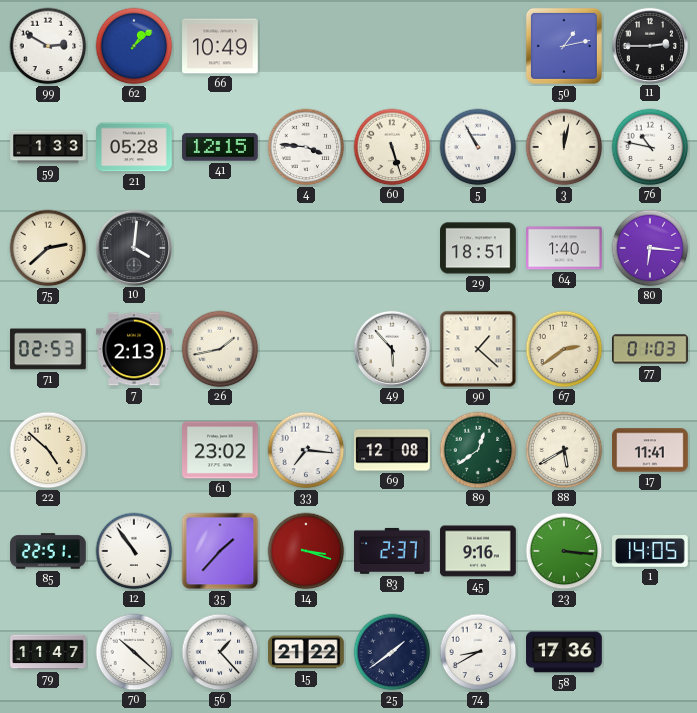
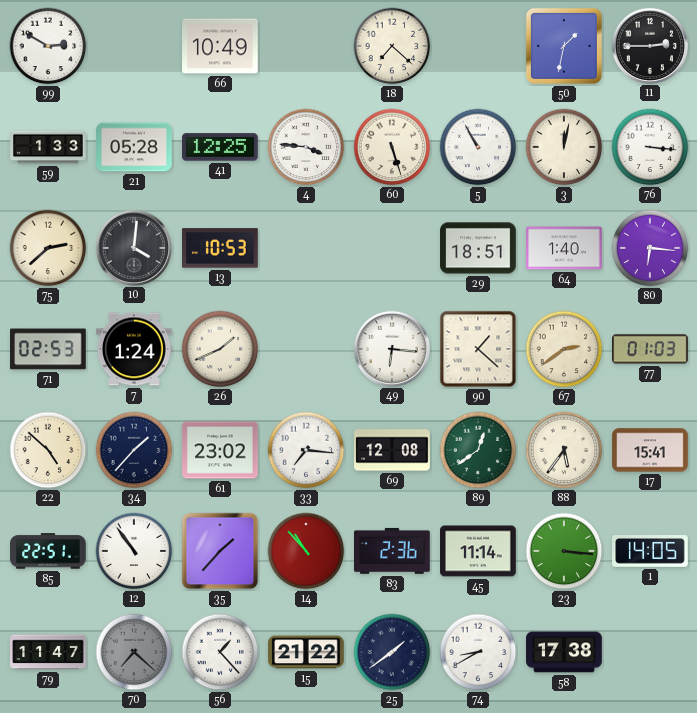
62: 1:08 -> none
18: none -> 7:22
50: 1:13 -> 1:32
41: 12:15 -> 12:25
76: 10:47 -> 3:16
13: none -> 10:53
7: 2:13 -> 1:24
26: 1:43 -> 1:41
49: 5:53 -> 6:16
34: none -> 1:37
88: 5:40 -> 5:36
17: 11:41 -> 15:41
14: 3:18 -> 10:53
83: 2:37 -> 2:36
45: 9:16 -> 11:14
70: 10:22 -> 7:22
70 dial: white -> grey
58: 17:36 -> 17:38
